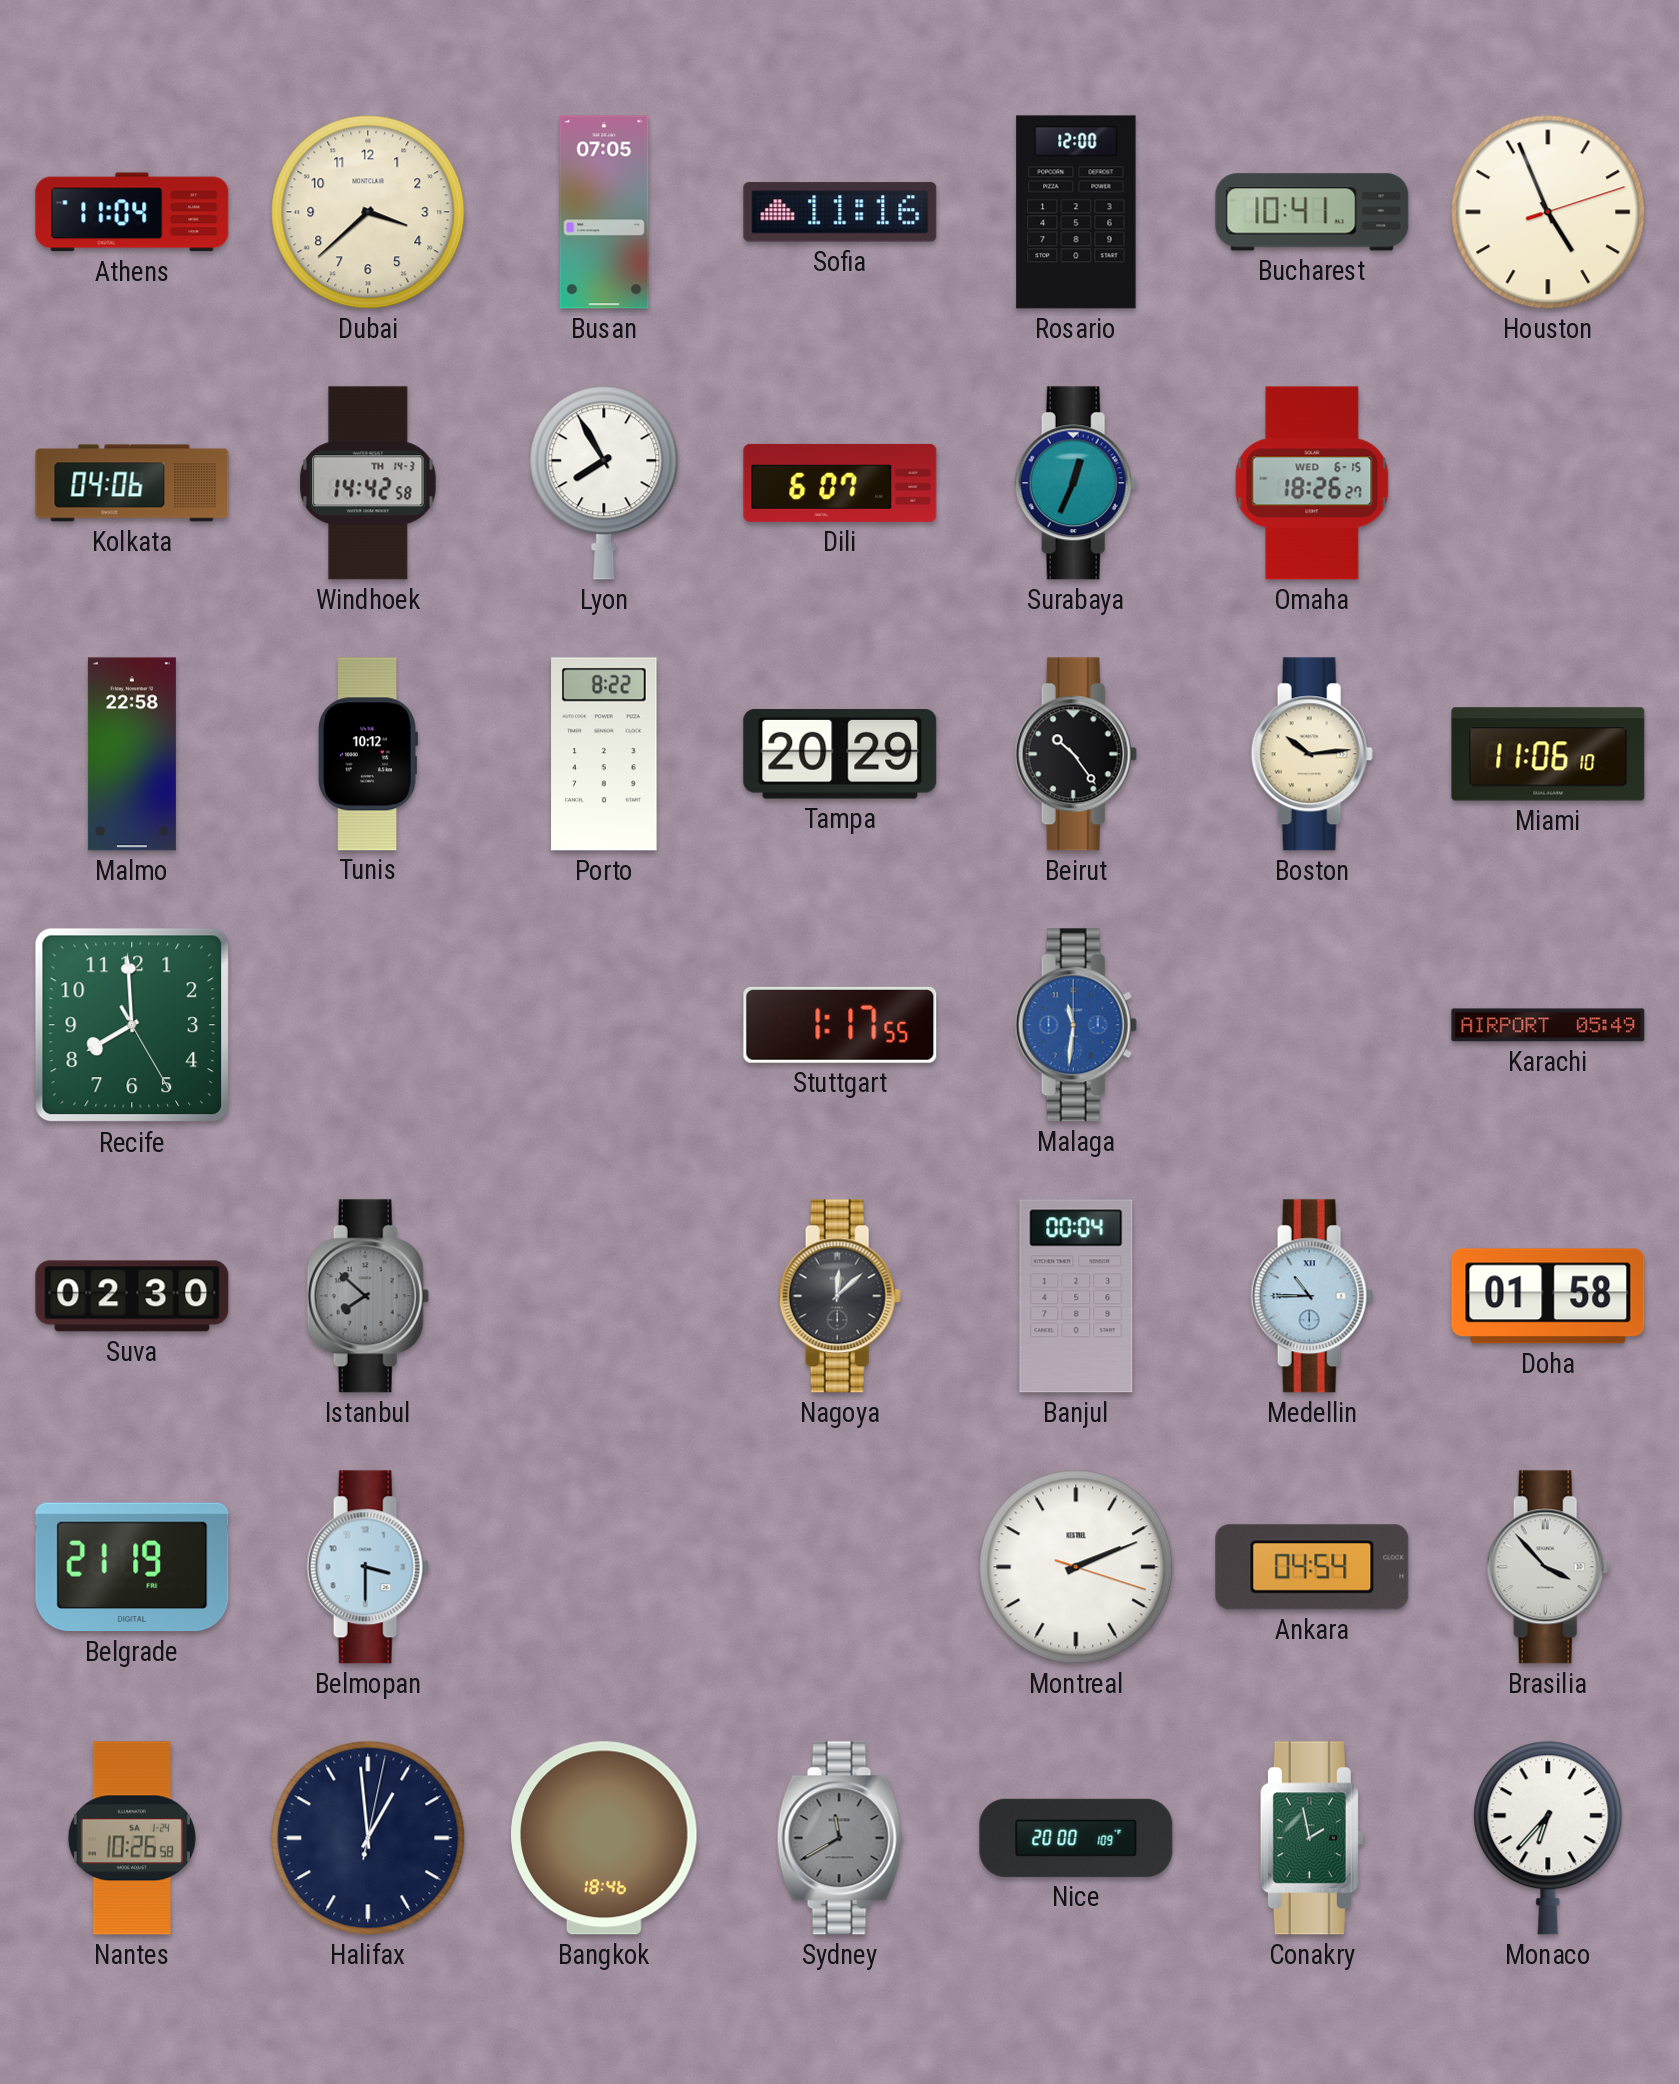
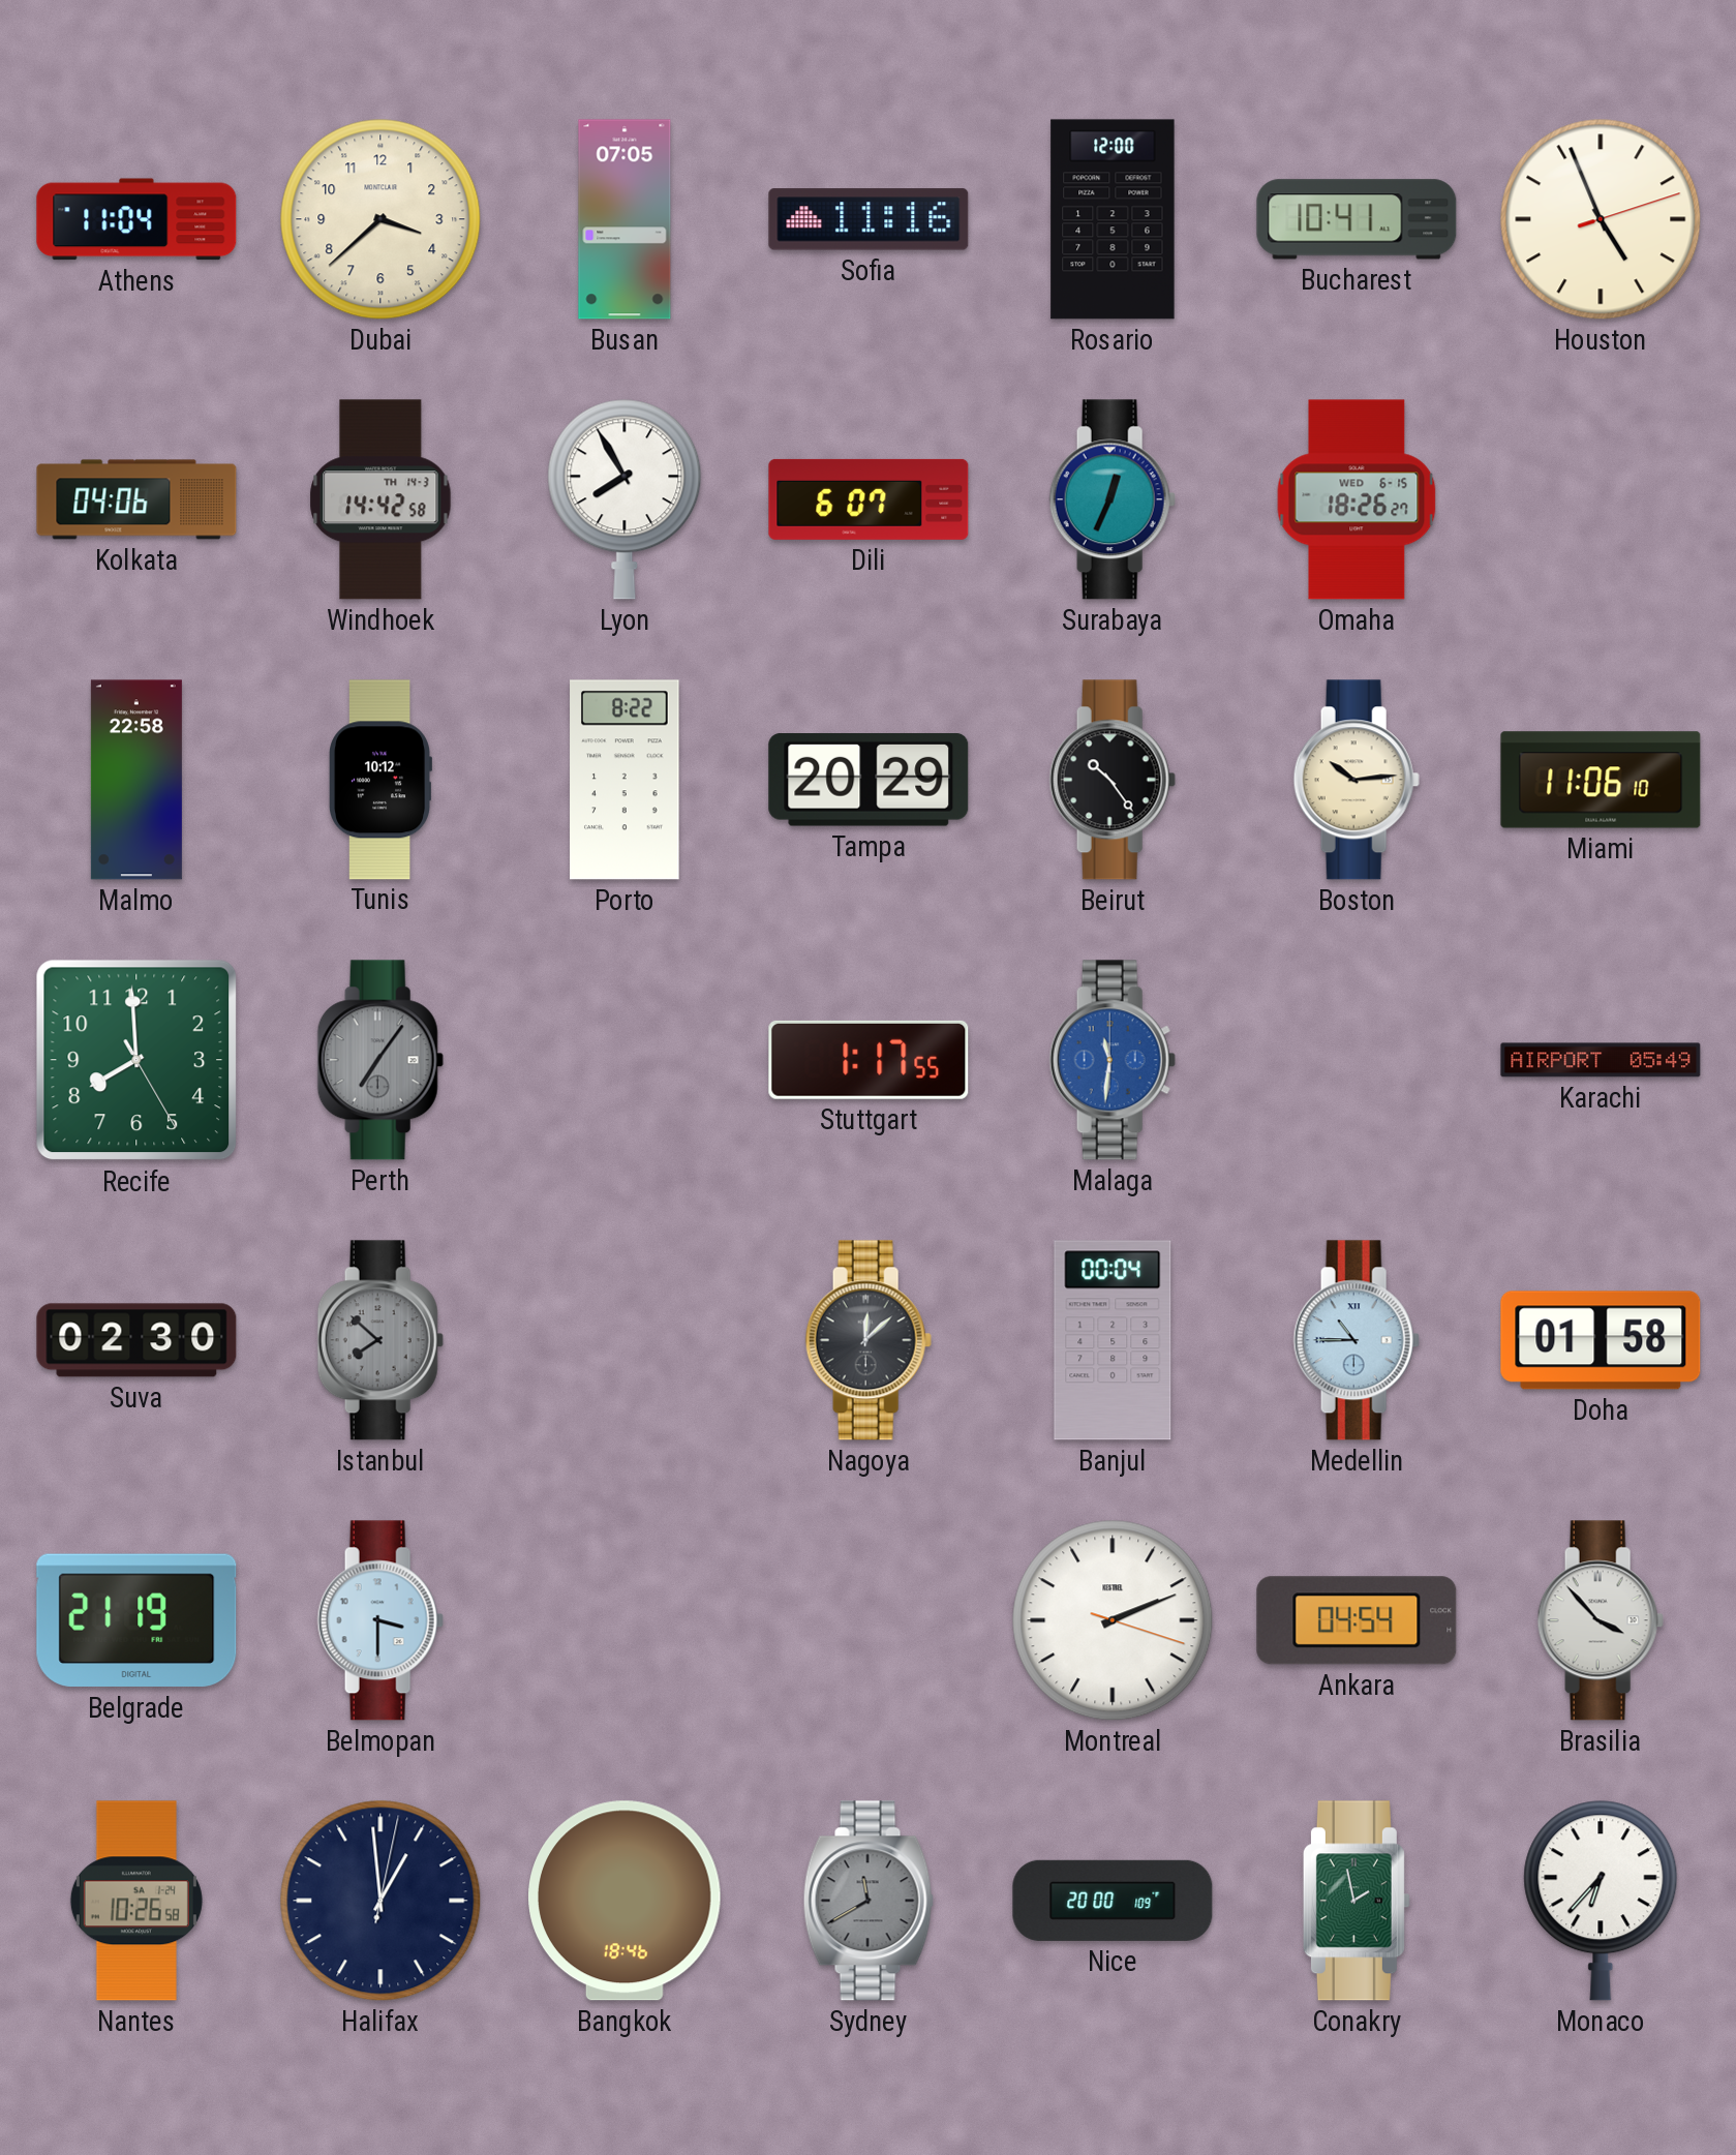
Perth: none -> 7:06
